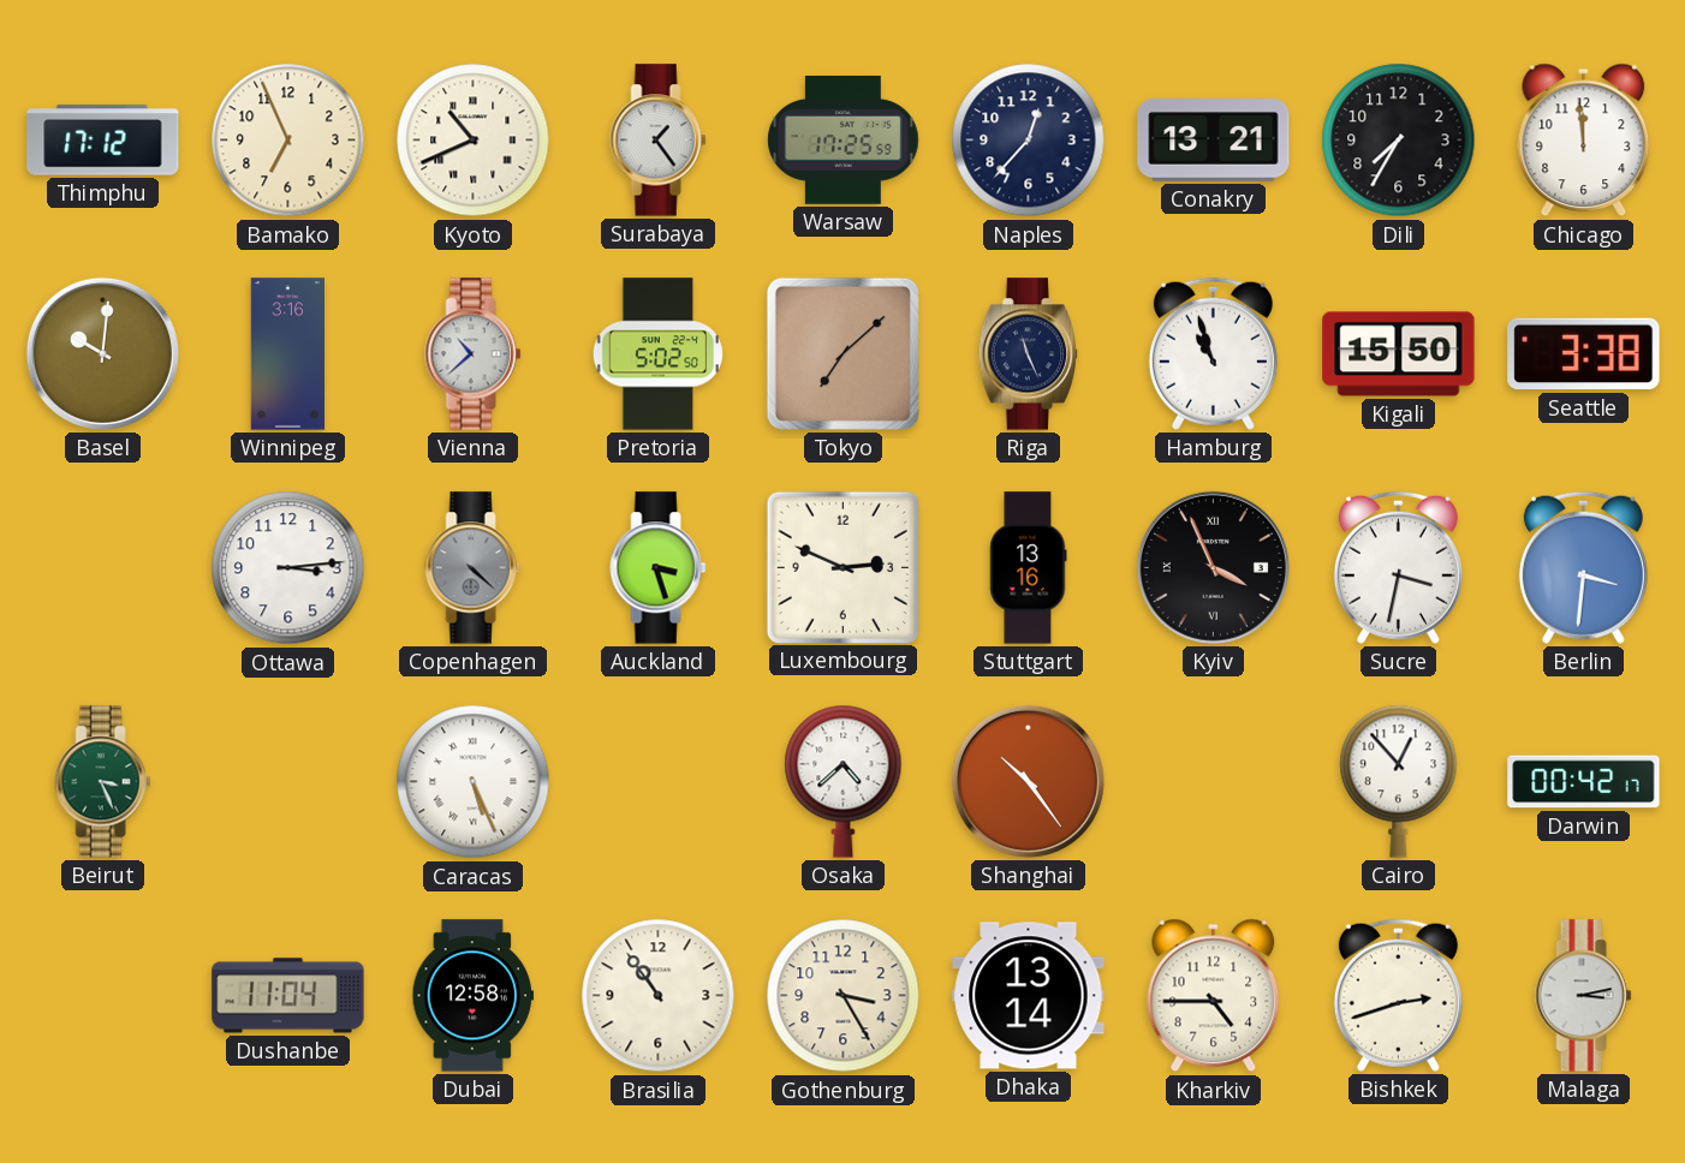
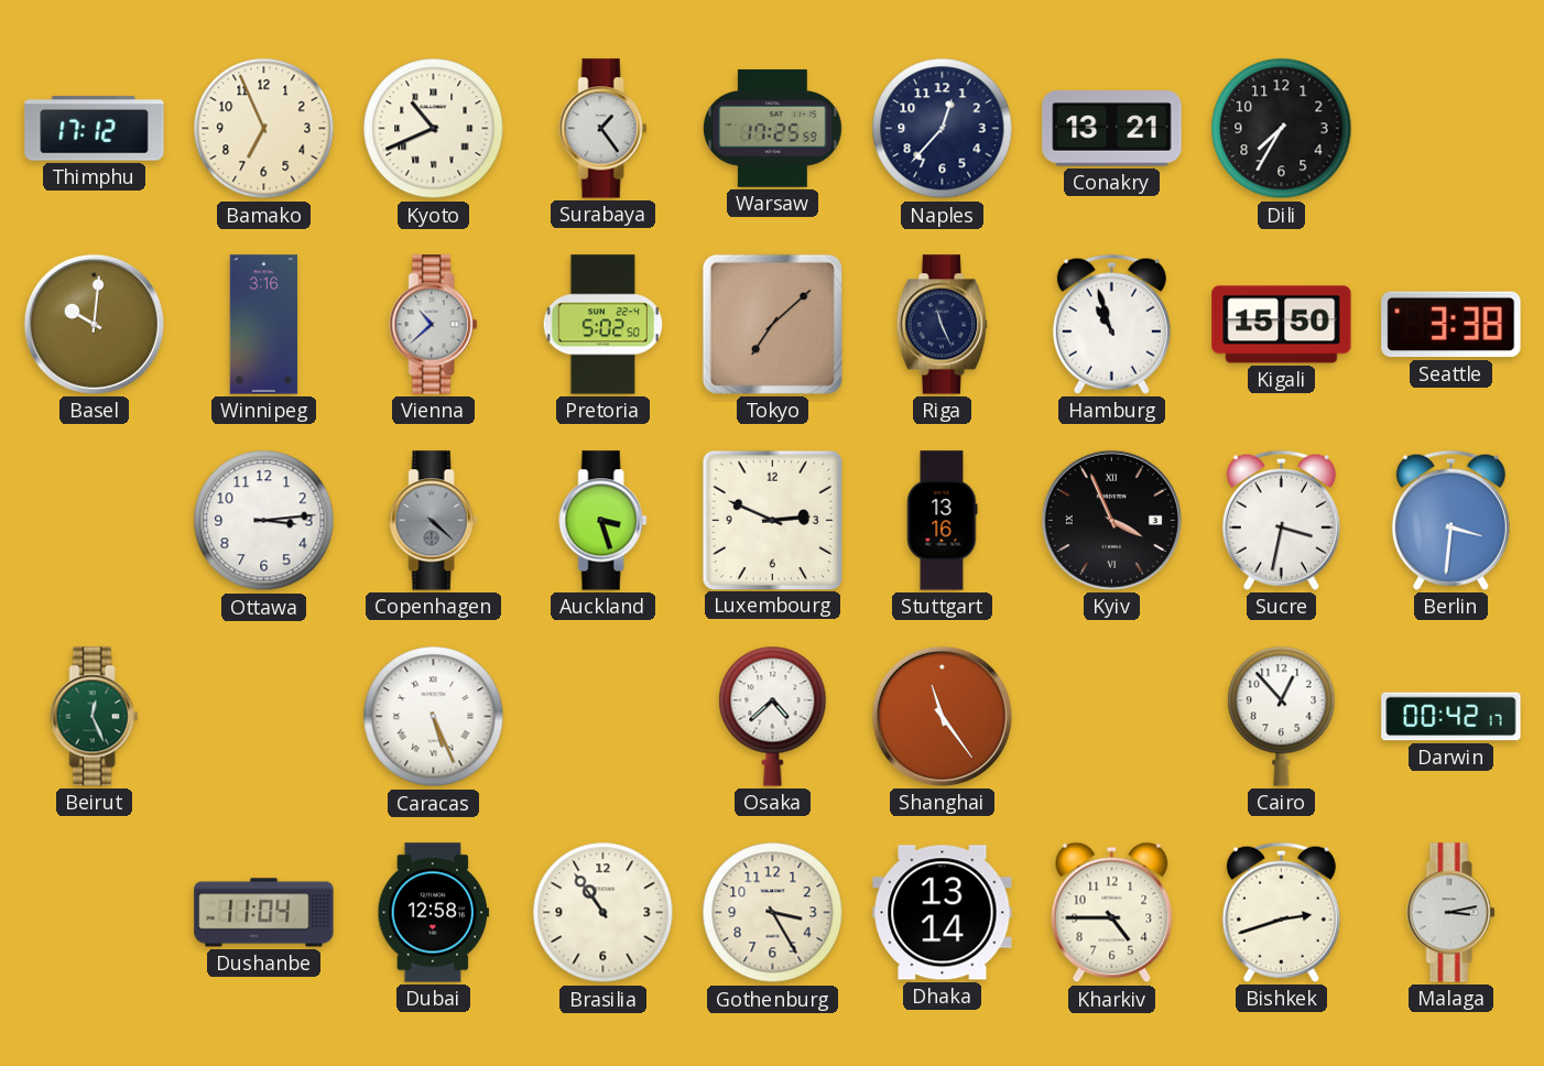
Chicago: 11:59 -> none
Beirut: 3:26 -> 12:26
Shanghai: 10:24 -> 11:24
